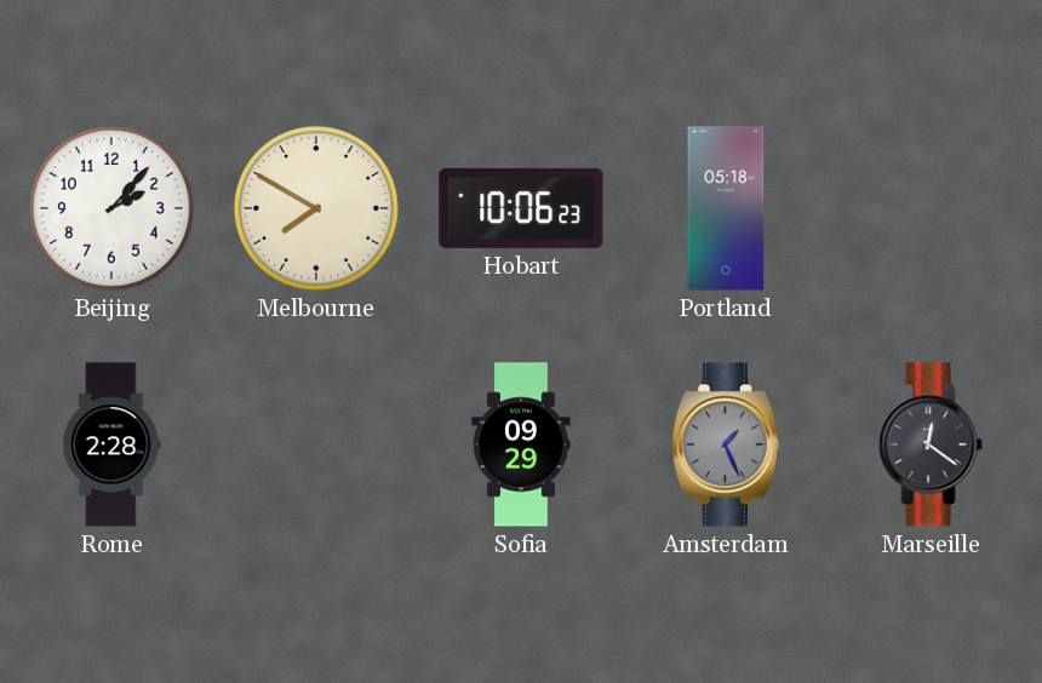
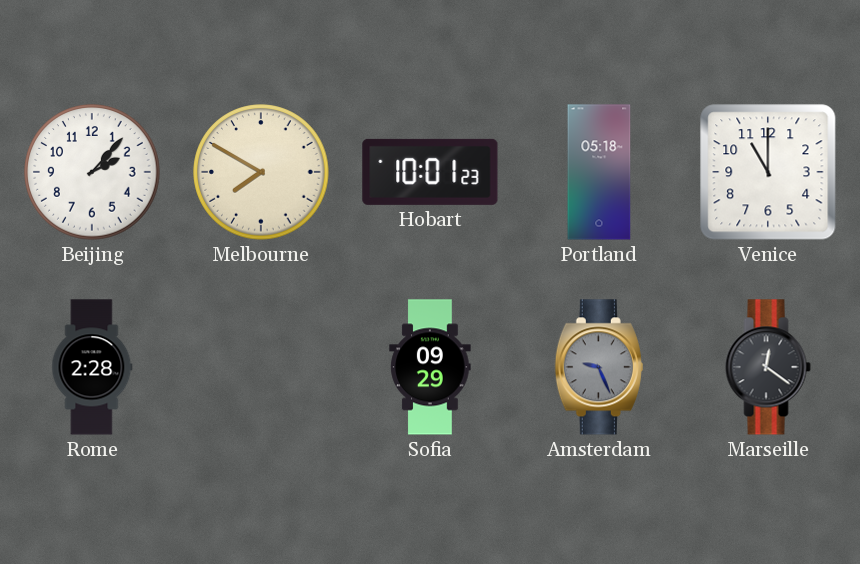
Hobart: 10:06 -> 10:01
Venice: none -> 11:00
Amsterdam: 1:26 -> 9:26
